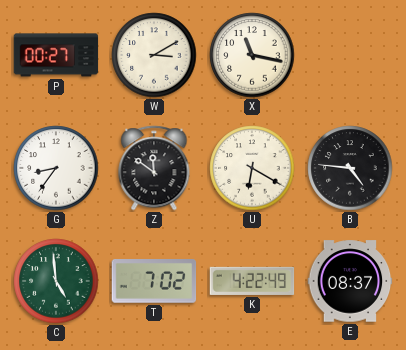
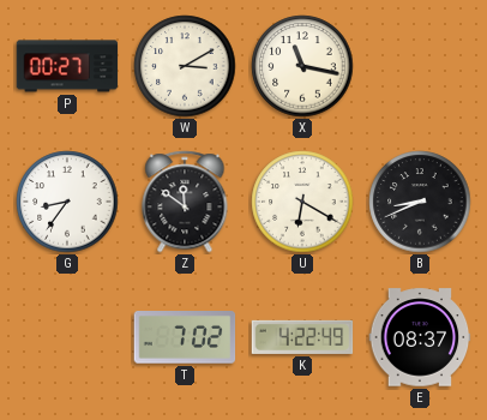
B: 4:46 -> 8:41
C: 4:59 -> none
